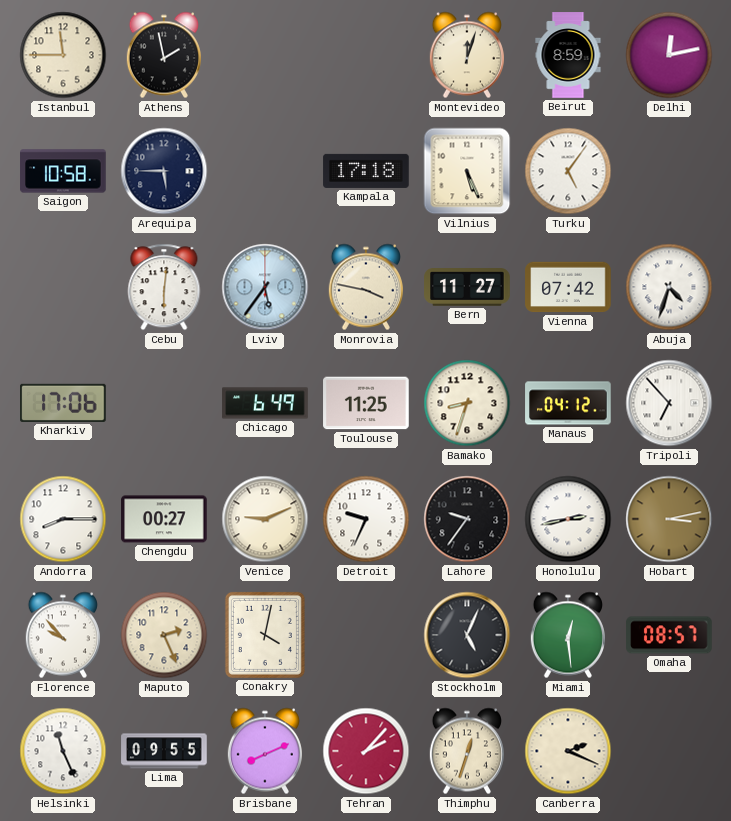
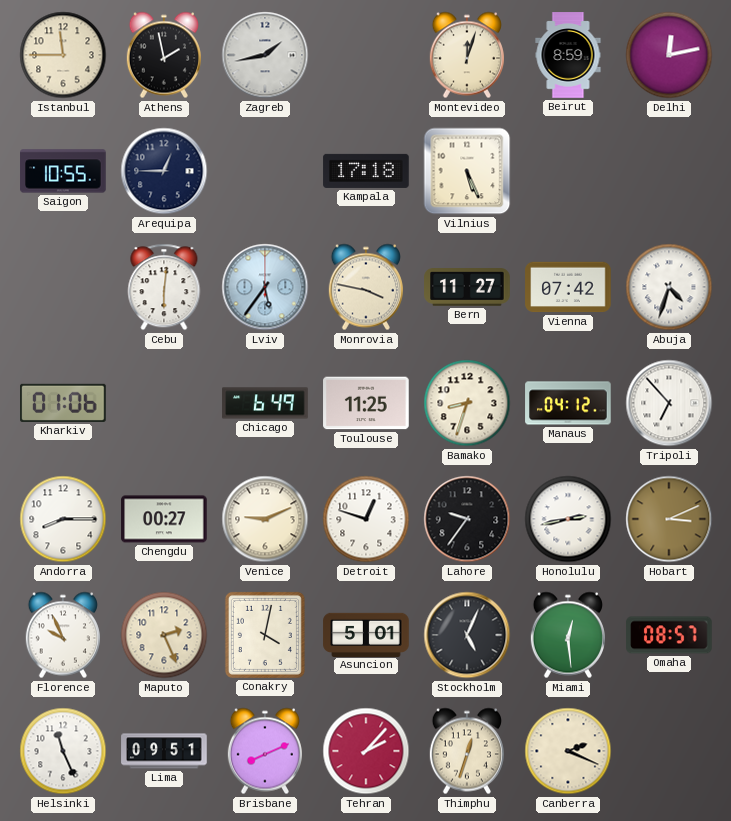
Zagreb: none -> 1:43
Saigon: 10:58 -> 10:55
Arequipa: 5:45 -> 12:45
Turku: 5:06 -> none
Kharkiv: 17:06 -> 01:06
Detroit: 9:34 -> 12:48
Hobart: 3:13 -> 3:11
Florence: 9:53 -> 9:56
Asuncion: none -> 5:01
Lima: 09:55 -> 09:51
